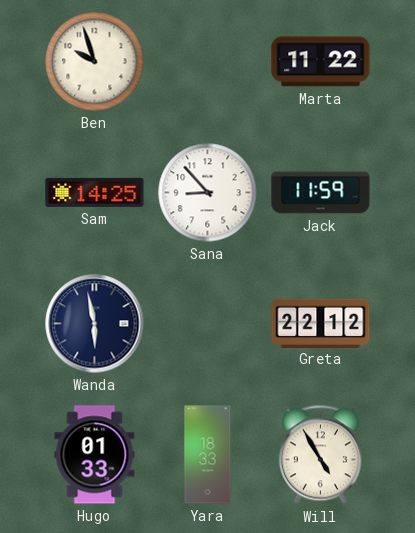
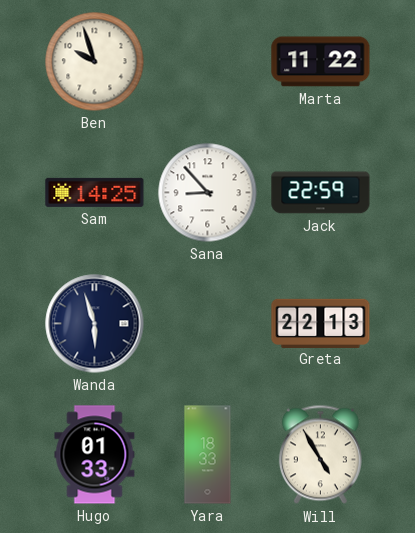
Jack: 11:59 -> 22:59
Wanda: 5:58 -> 5:57
Greta: 22:12 -> 22:13
